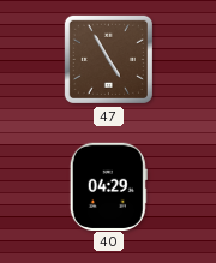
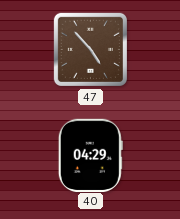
47: 4:55 -> 4:53
